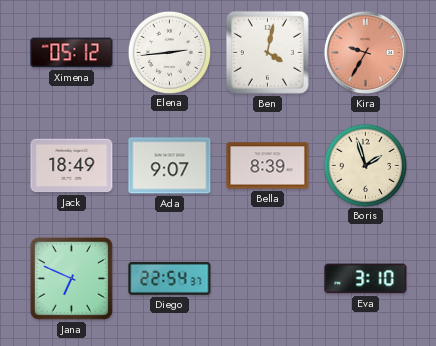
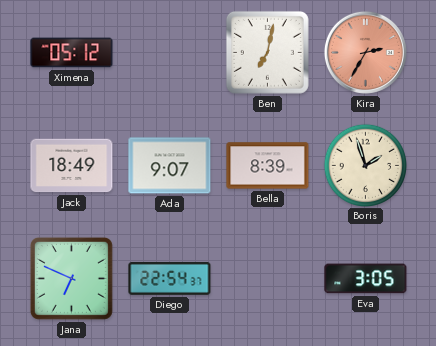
Elena: 2:44 -> none
Ben: 4:02 -> 7:02
Kira: 9:35 -> 2:35
Eva: 3:10 -> 3:05
